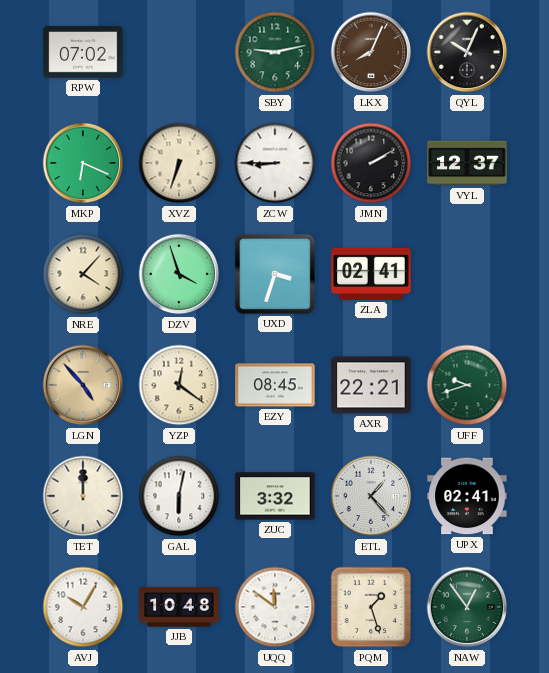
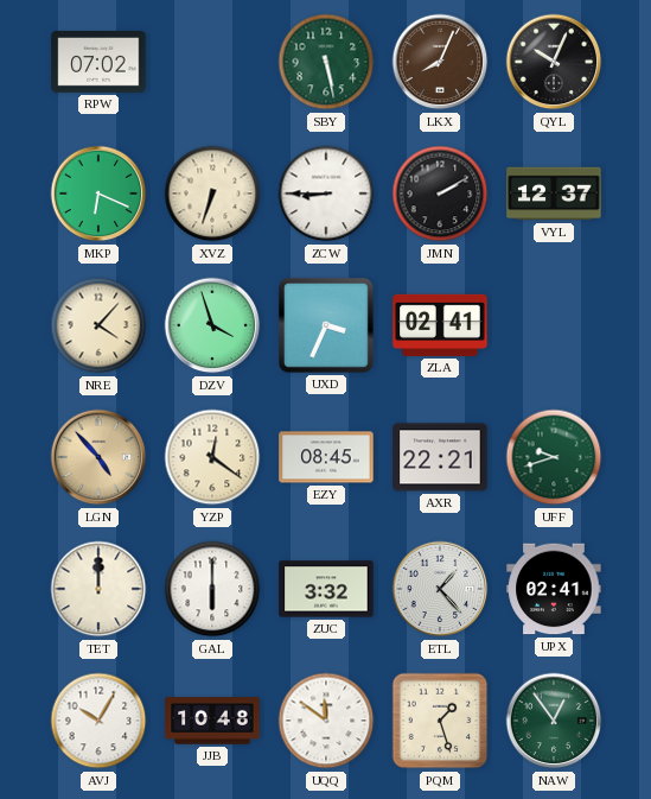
SBY: 9:13 -> 5:28
UXD: 3:33 -> 3:34
GAL: 6:02 -> 6:00
